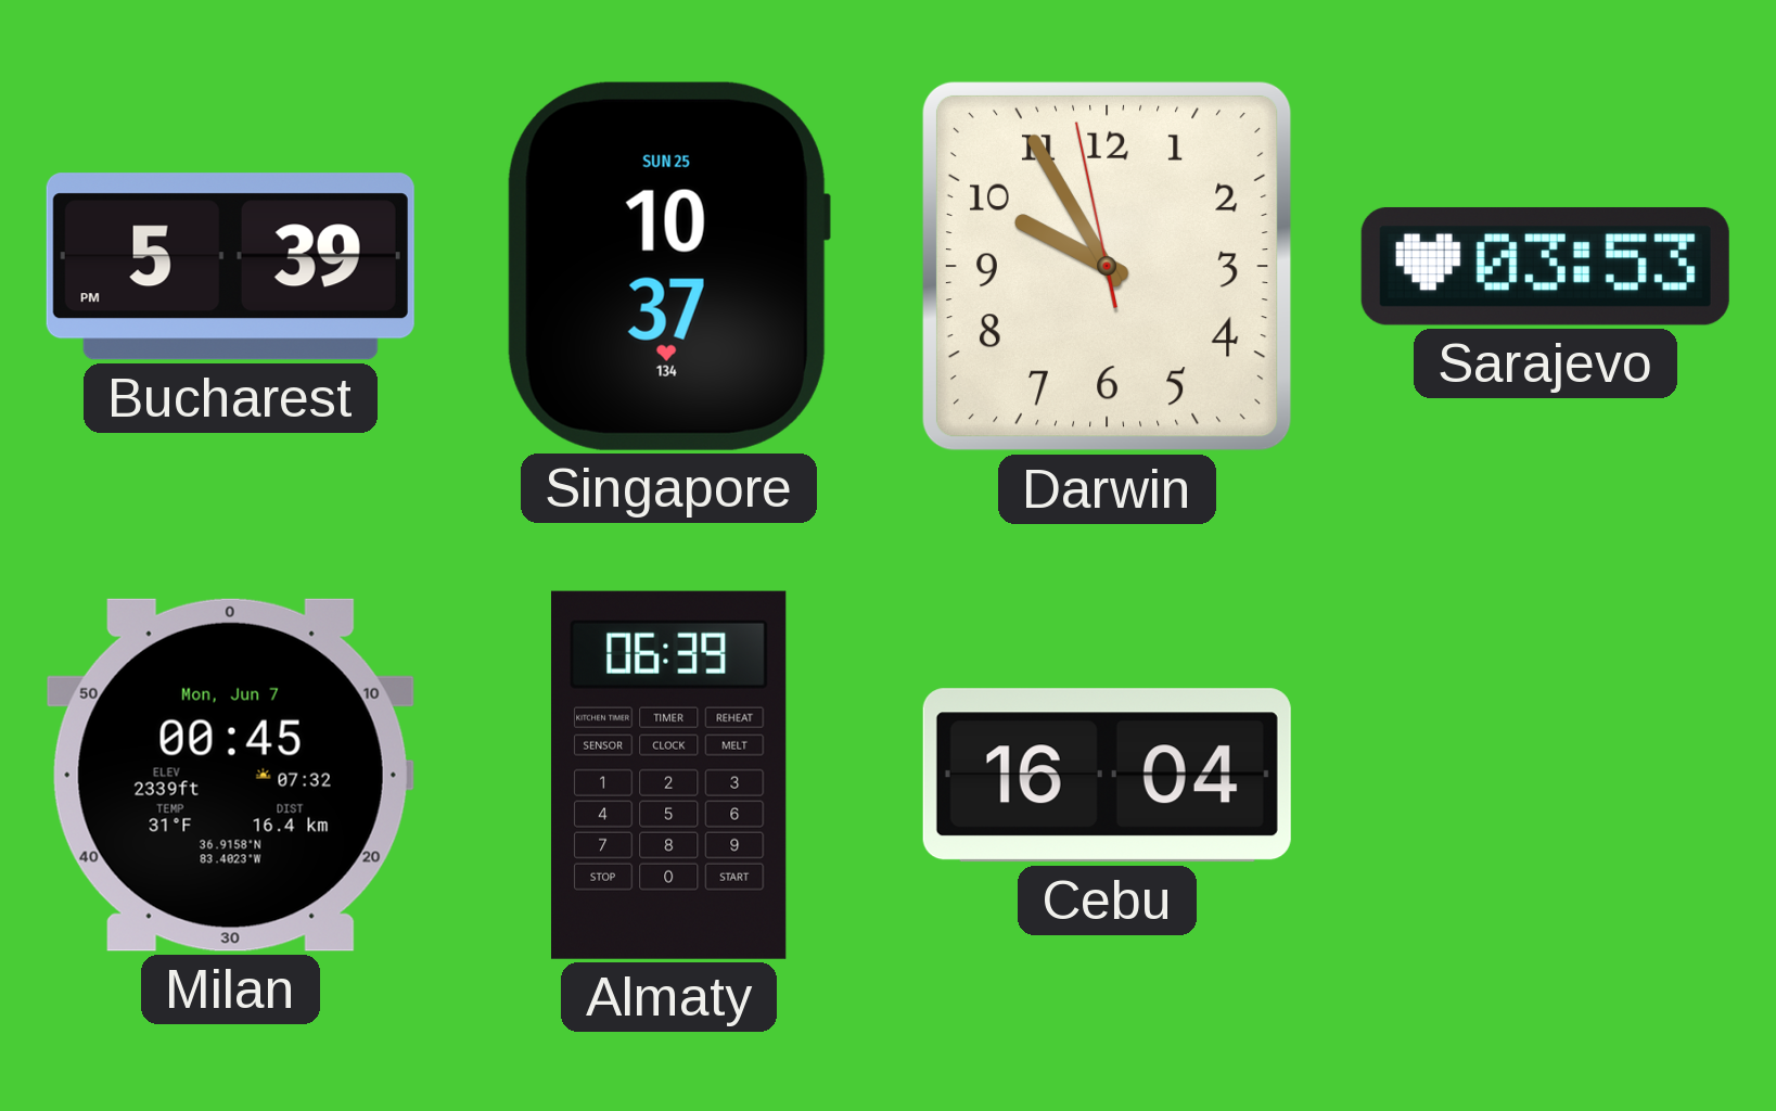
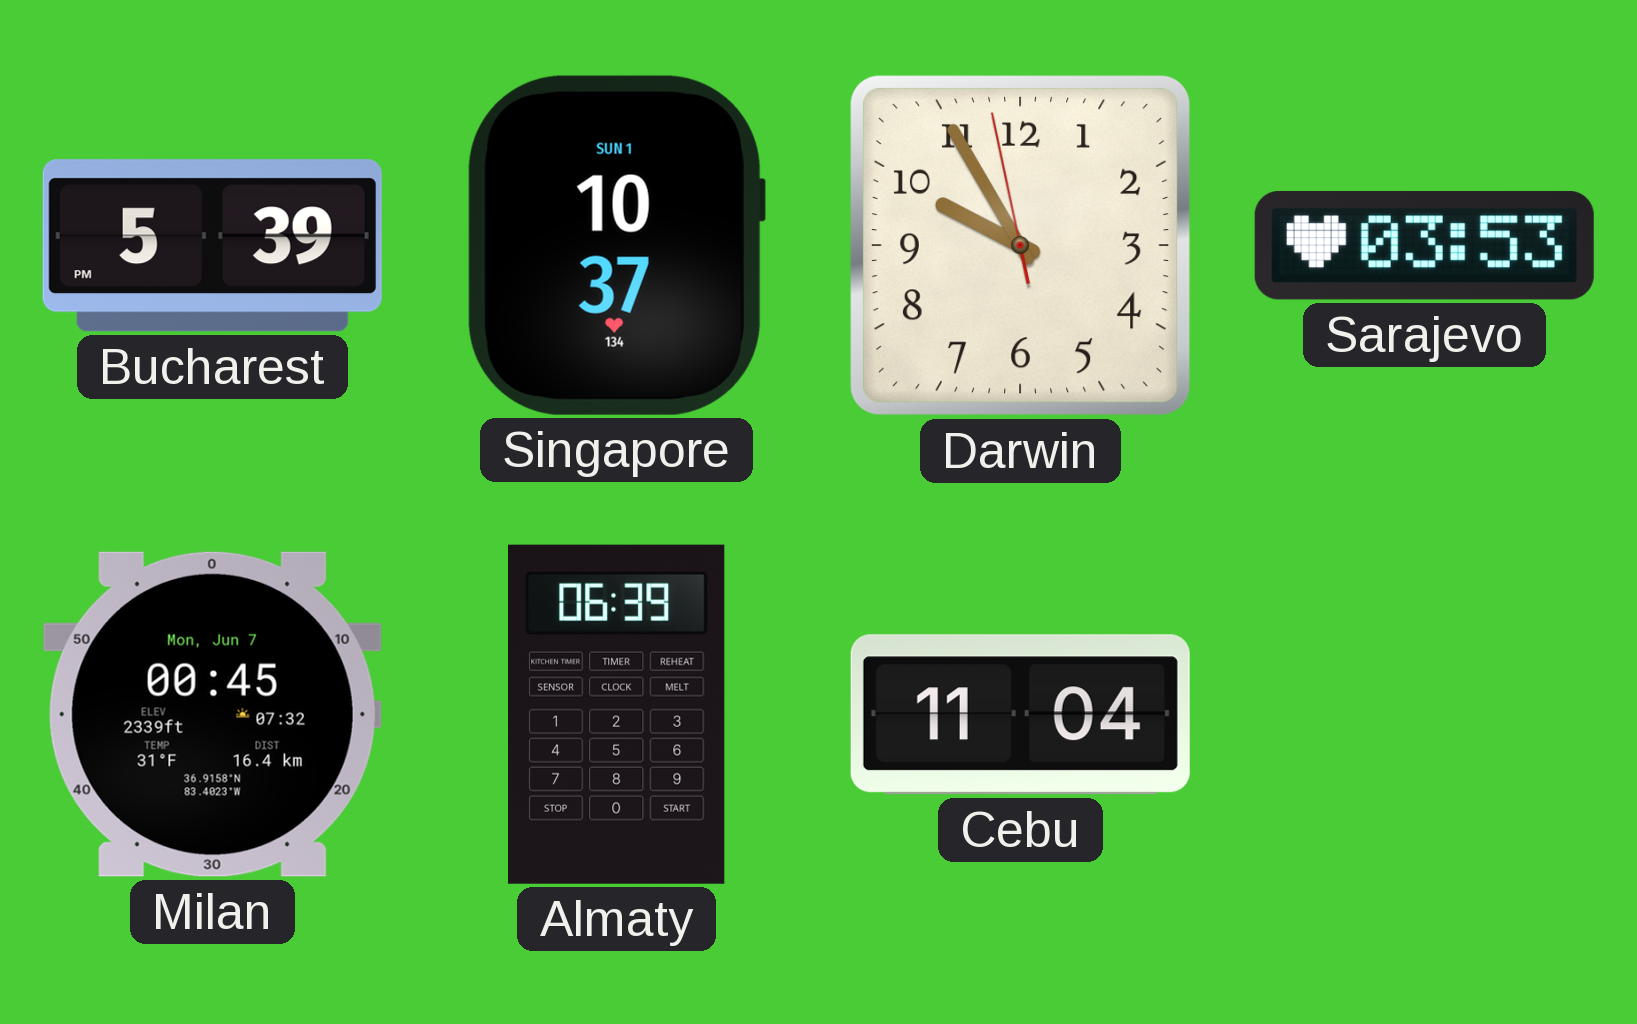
Singapore date: SUN 25 -> SUN 1
Cebu: 16:04 -> 11:04
